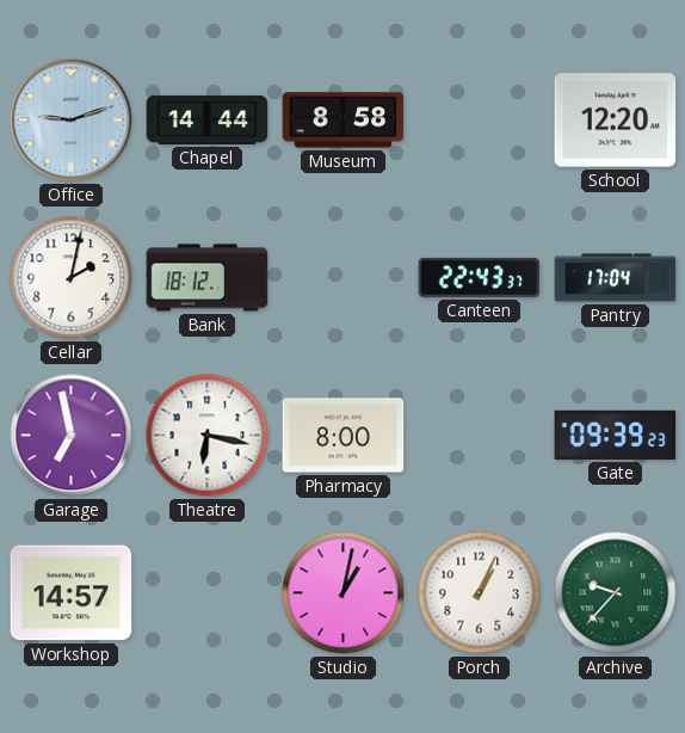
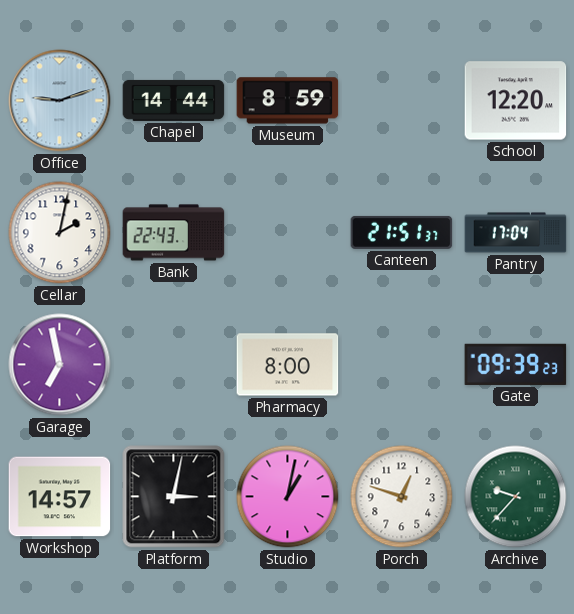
Museum: 8:58 -> 8:59
Bank: 18:12 -> 22:43
Canteen: 22:43 -> 21:51
Theatre: 6:17 -> none
Platform: none -> 3:02
Porch: 1:04 -> 12:48
